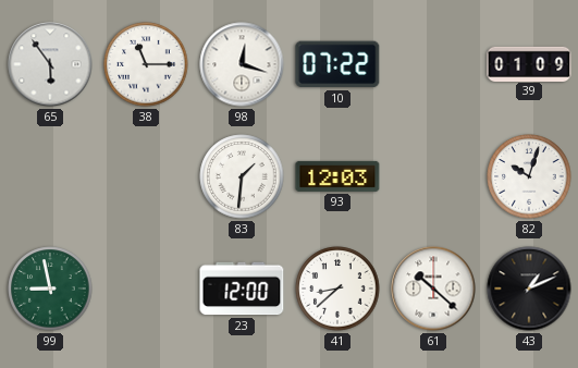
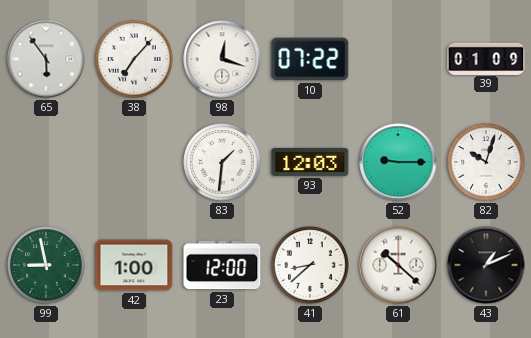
38: 11:15 -> 7:07
52: none -> 9:15
42: none -> 1:00
